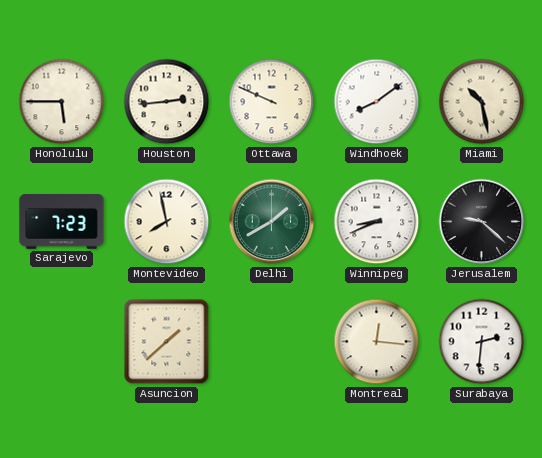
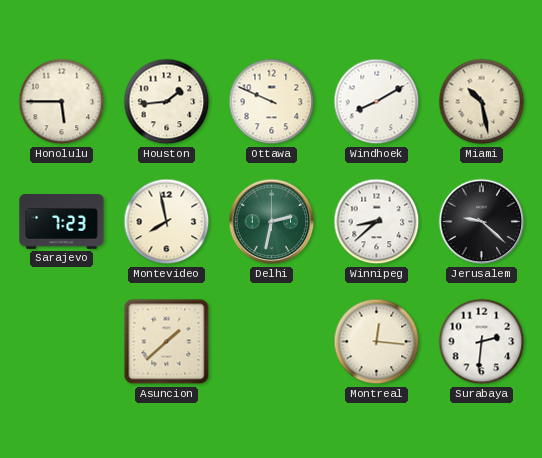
Houston: 2:44 -> 1:44
Windhoek: 8:09 -> 8:10
Delhi: 1:40 -> 2:32
Winnipeg: 8:41 -> 8:38
